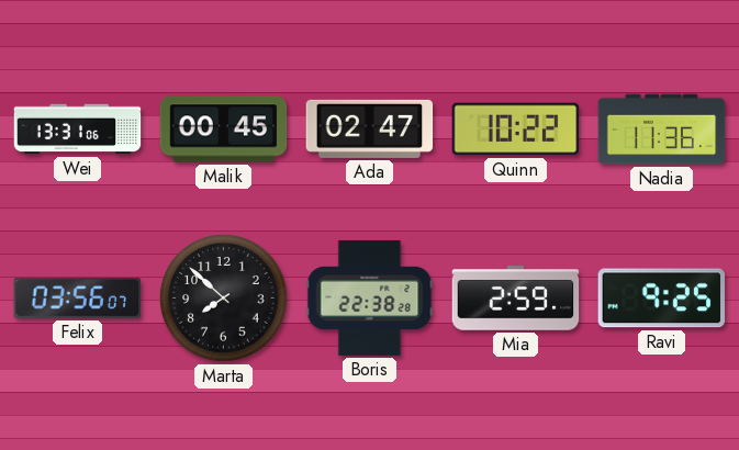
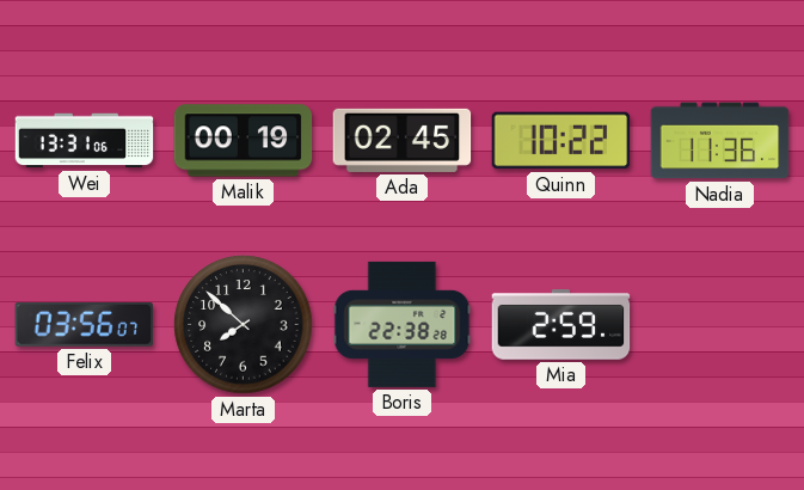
Malik: 00:45 -> 00:19
Ada: 02:47 -> 02:45
Ravi: 9:25 -> none
